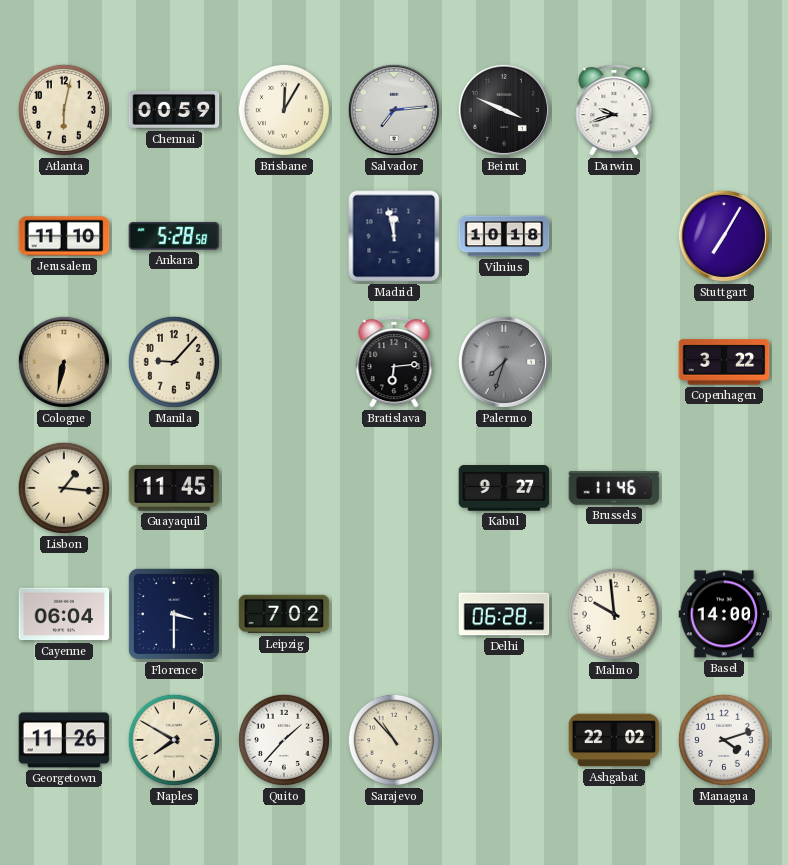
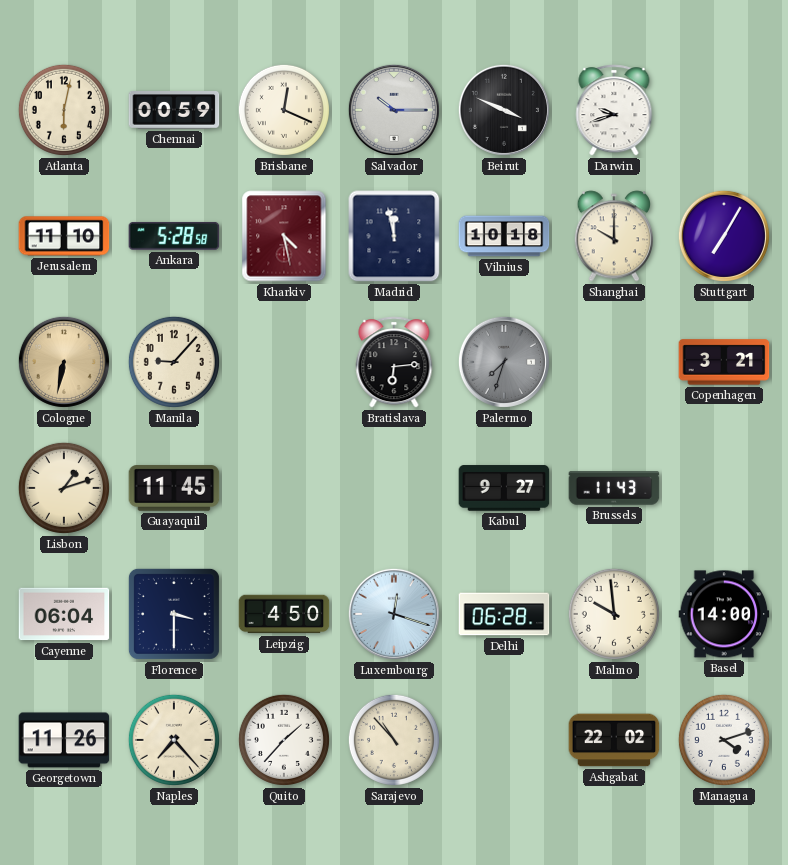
Brisbane: 12:05 -> 12:19
Salvador: 7:14 -> 10:15
Kharkiv: none -> 4:28
Shanghai: none -> 10:00
Copenhagen: 3:22 -> 3:21
Lisbon: 1:16 -> 1:12
Brussels: 11:46 -> 11:43
Leipzig: 7:02 -> 4:50
Luxembourg: none -> 12:18
Naples: 7:50 -> 7:23
